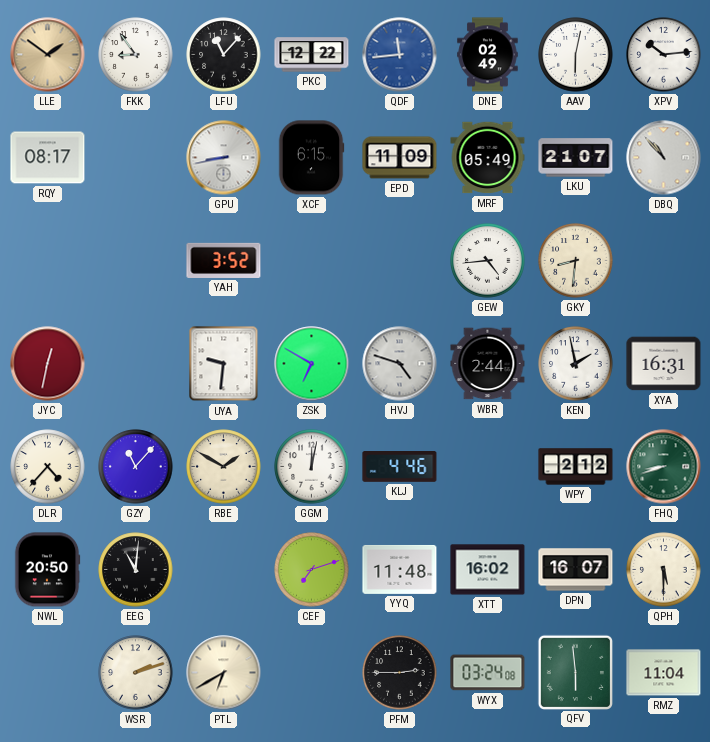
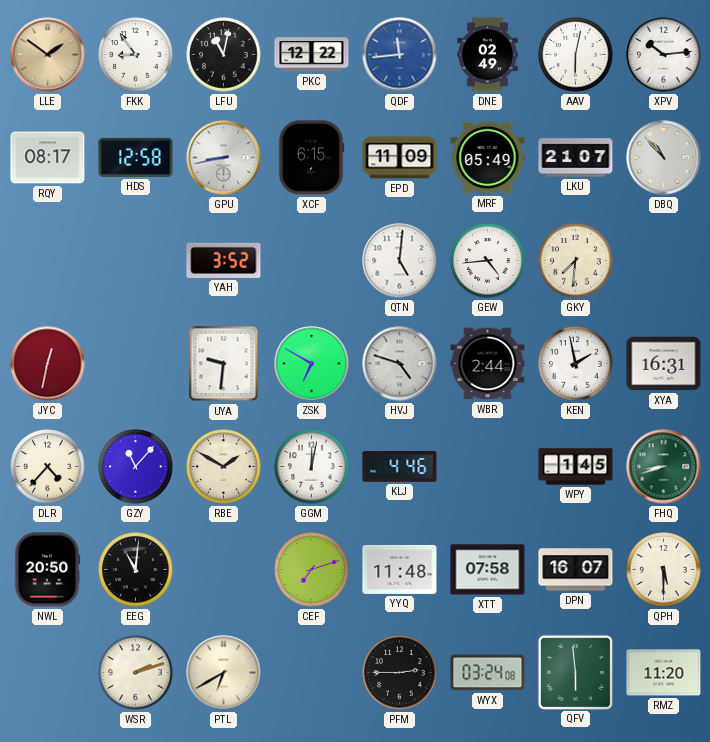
LFU: 11:07 -> 11:02
HDS: none -> 12:58
QTN: none -> 5:01
GKY: 8:31 -> 7:31
WPY: 2:12 -> 1:45
XTT: 16:02 -> 07:58
RMZ: 11:04 -> 11:20
